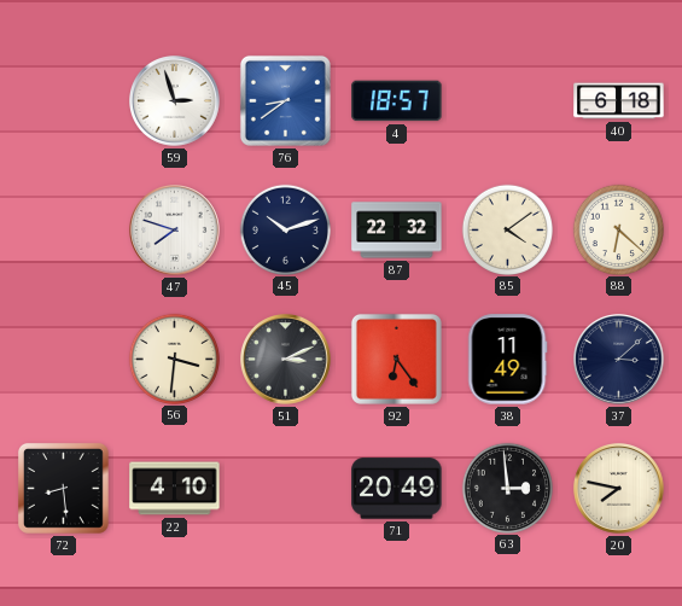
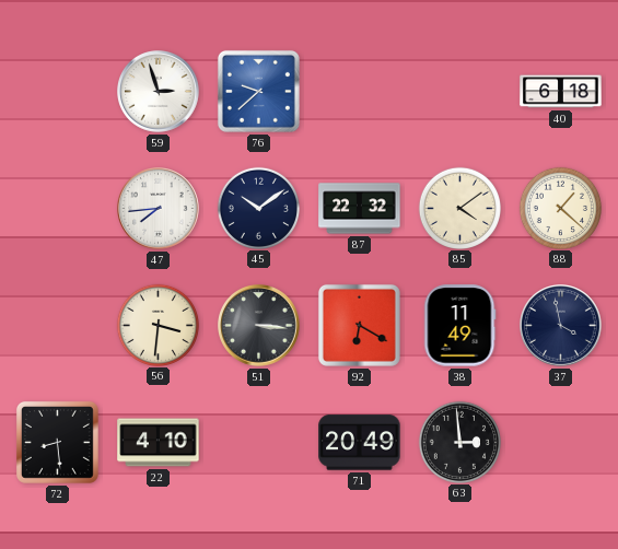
76: 8:39 -> 9:38
4: 18:57 -> none
47: 7:48 -> 7:44
45: 10:12 -> 10:09
88: 6:22 -> 1:22
51: 3:11 -> 3:16
92: 6:24 -> 6:20
37: 3:08 -> 3:58
20: 7:47 -> none
